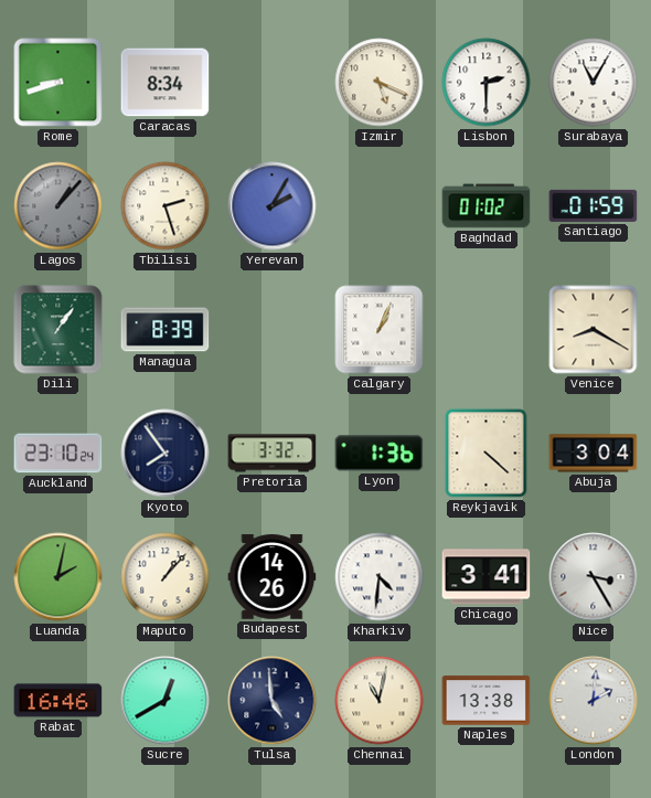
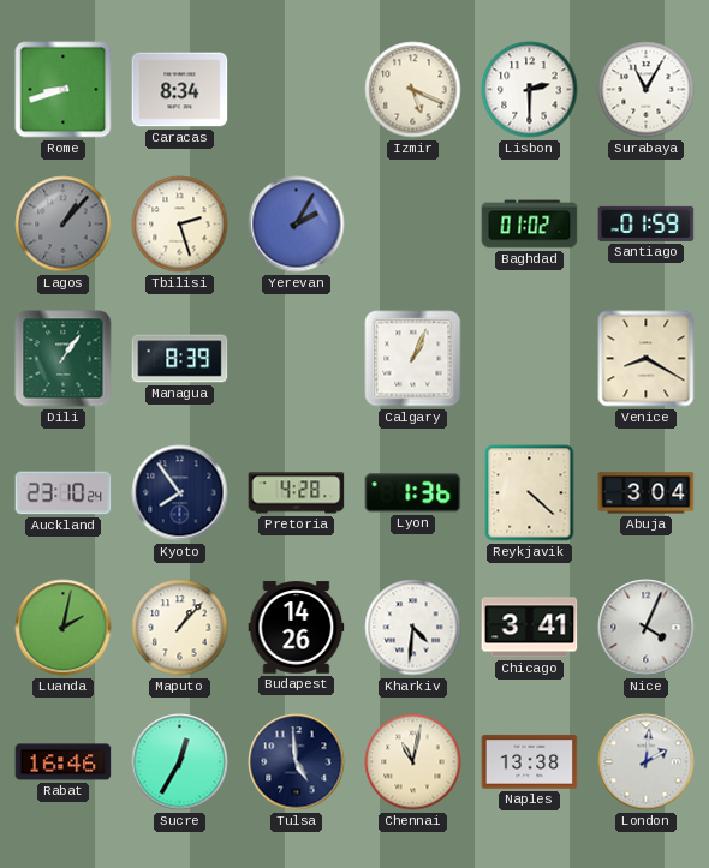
Pretoria: 3:32 -> 4:28
Nice: 3:25 -> 4:04
Sucre: 12:40 -> 12:35
